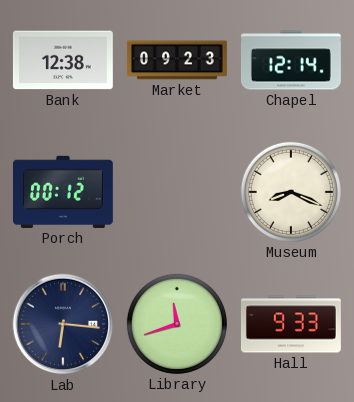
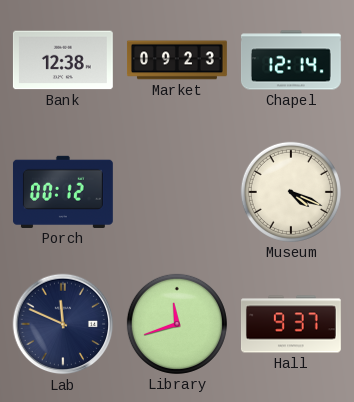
Museum: 8:19 -> 4:19
Lab: 6:16 -> 11:49
Hall: 9:33 -> 9:37
